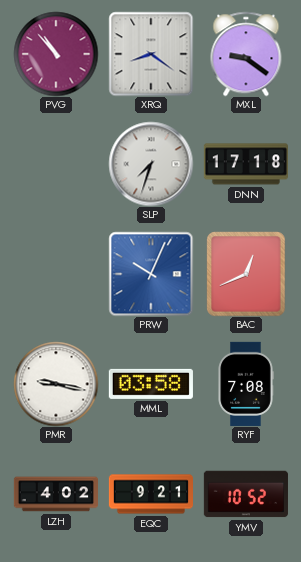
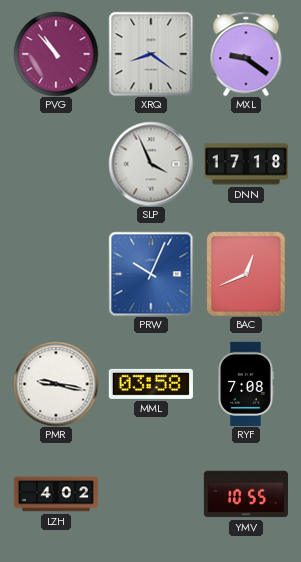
SLP: 7:33 -> 3:56
EQC: 9:21 -> none
YMV: 10:52 -> 10:55
